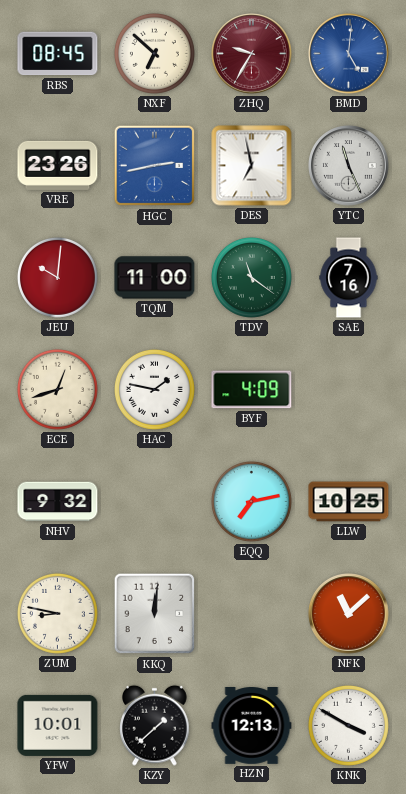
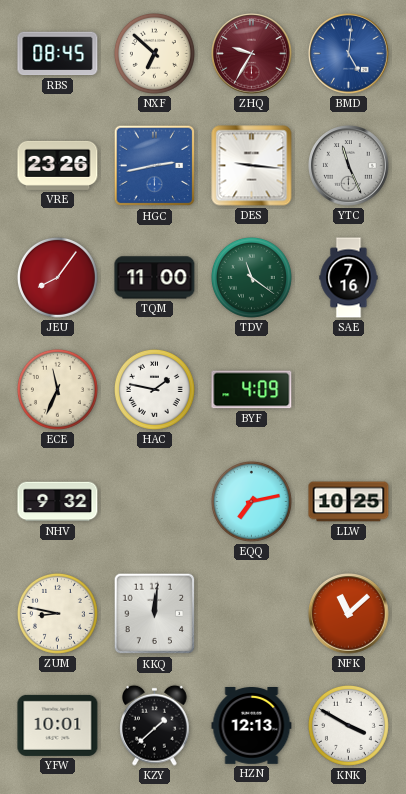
DES: 6:58 -> 9:16
JEU: 10:01 -> 8:06
ECE: 12:42 -> 11:34
